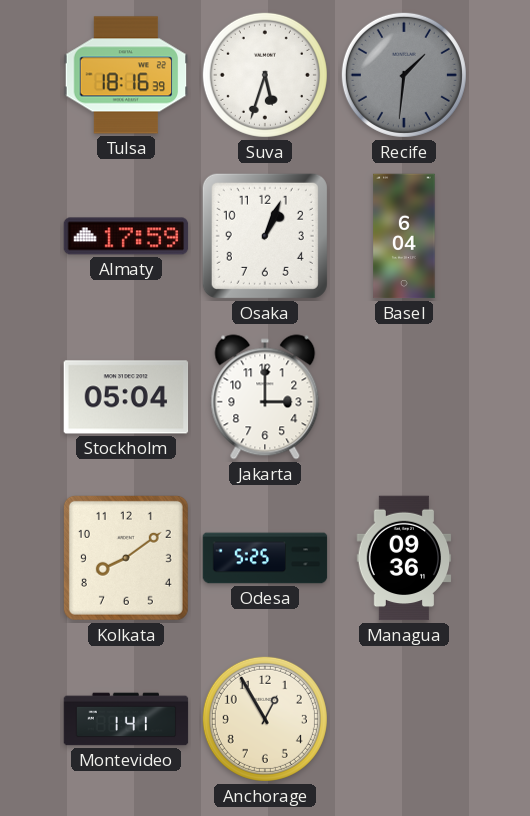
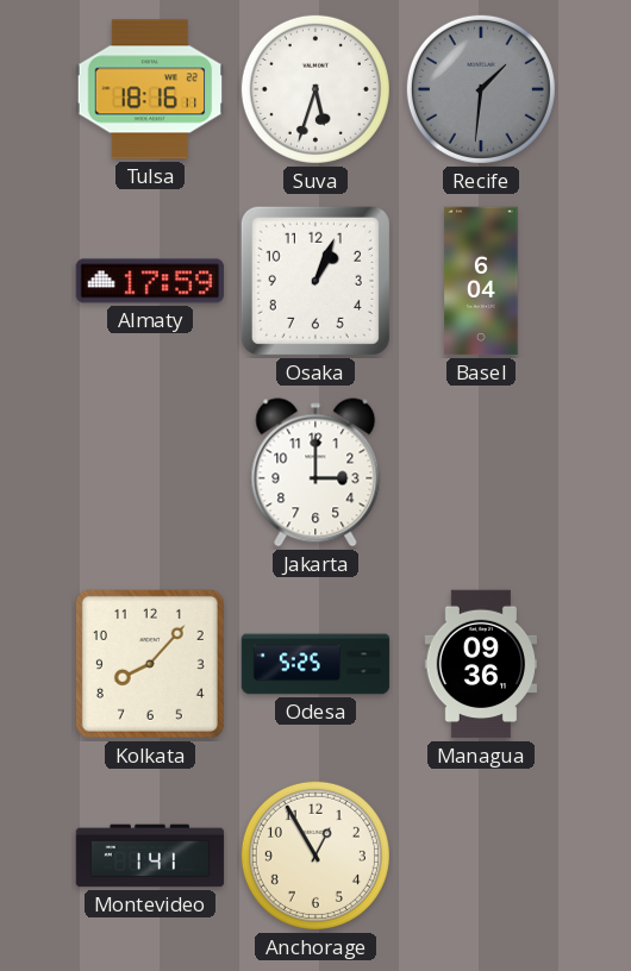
Tulsa: 18:16:39 -> 18:16:11
Stockholm: 05:04 -> none
Kolkata: 8:09 -> 8:07
